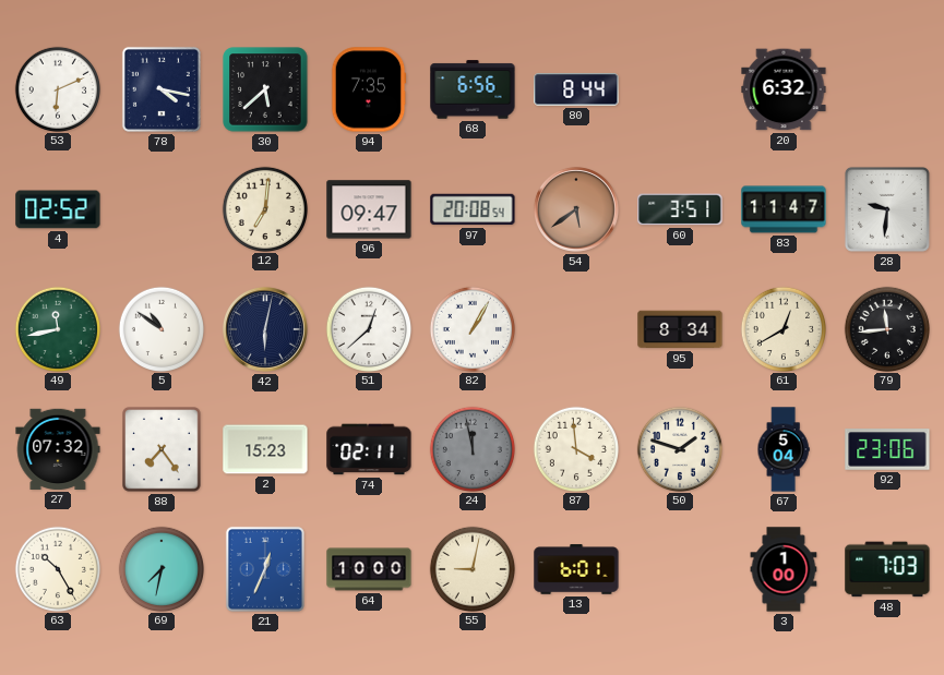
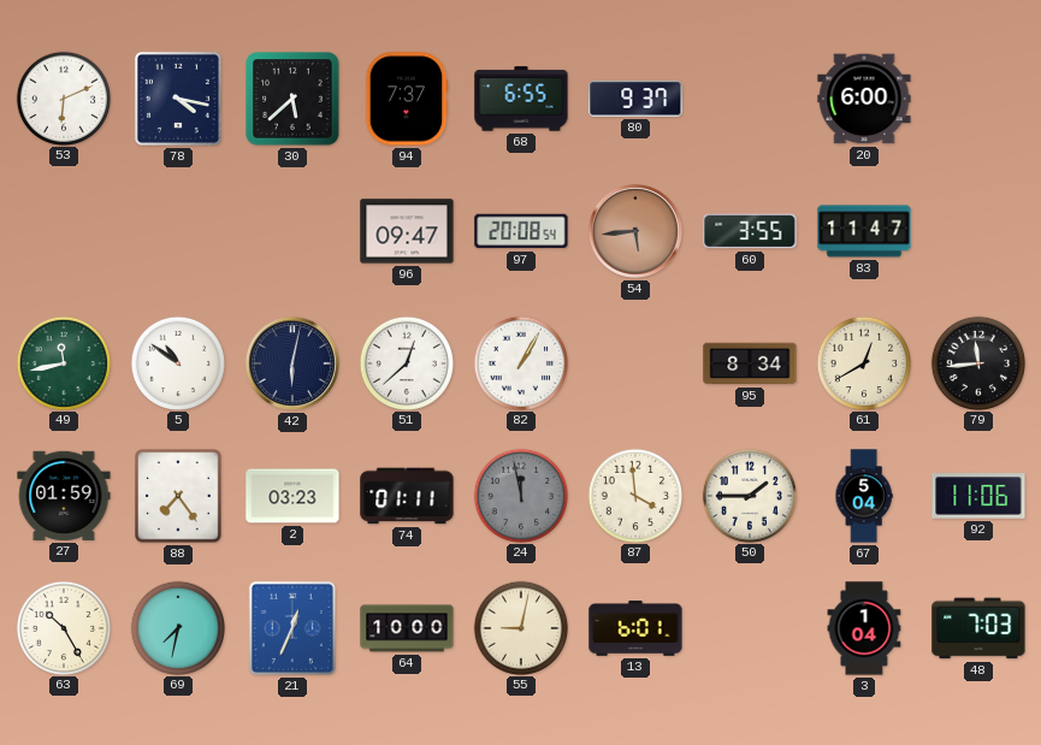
94: 7:35 -> 7:37
68: 6:56 -> 6:55
80: 8:44 -> 9:37
20: 6:32 -> 6:00
4: 02:52 -> none
12: 7:01 -> none
54: 5:39 -> 5:44
60: 3:51 -> 3:55
28: 9:31 -> none
27: 07:32 -> 01:59
2: 15:23 -> 03:23
74: 02:11 -> 01:11
50: 1:48 -> 1:45
92: 23:06 -> 11:06
3: 1:00 -> 1:04
